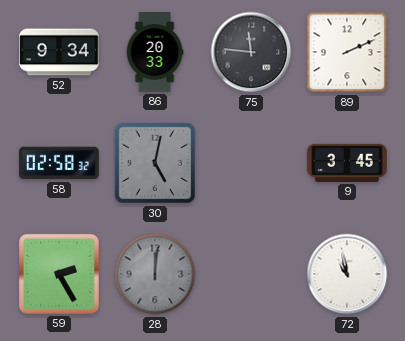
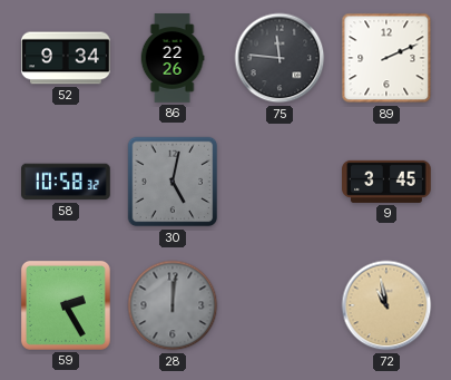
86: 20:33 -> 22:26
58: 02:58 -> 10:58
72 dial: white -> champagne
